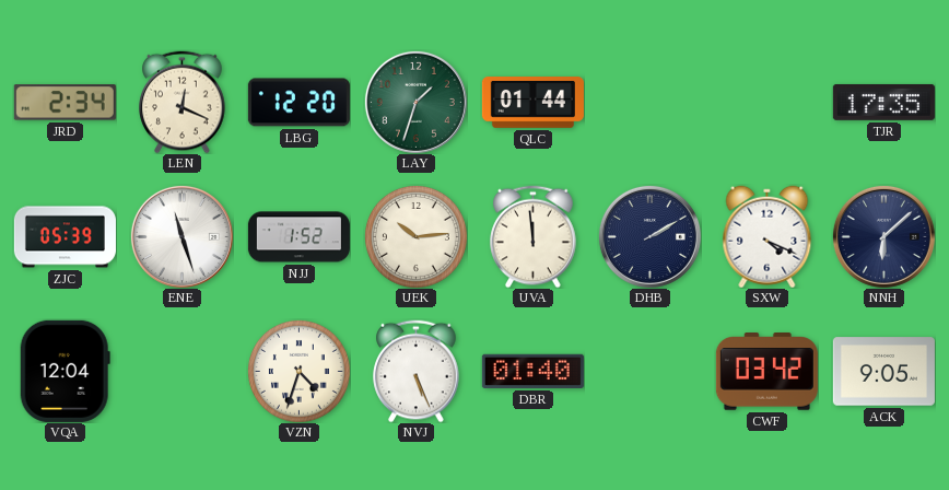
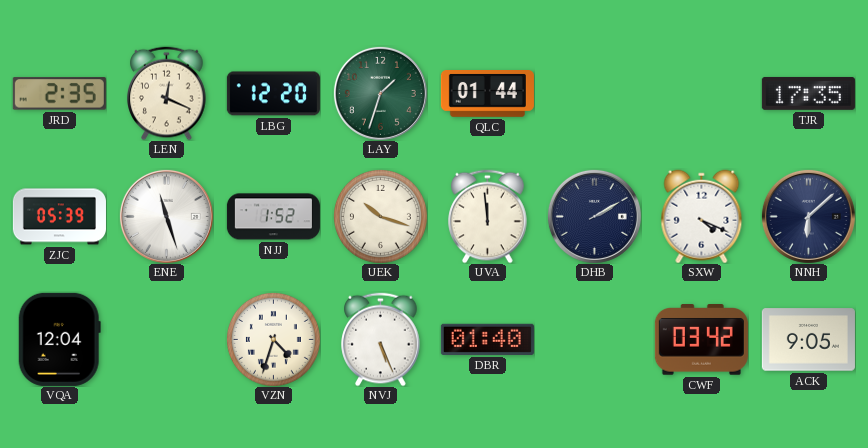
JRD: 2:34 -> 2:35
UEK: 10:14 -> 10:18
